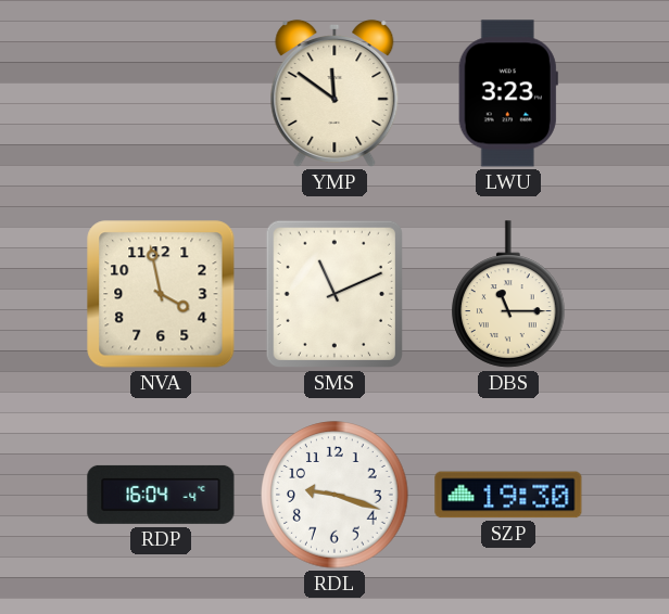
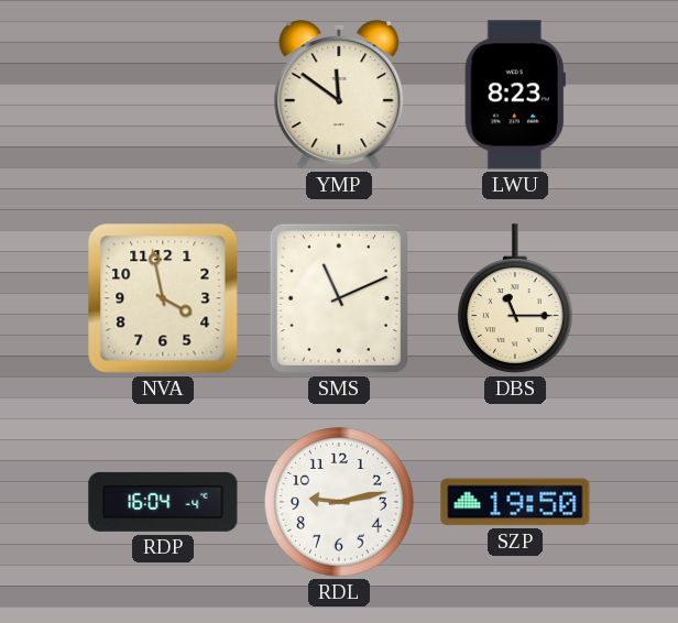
LWU: 3:23 -> 8:23
RDL: 9:18 -> 9:13
SZP: 19:30 -> 19:50
